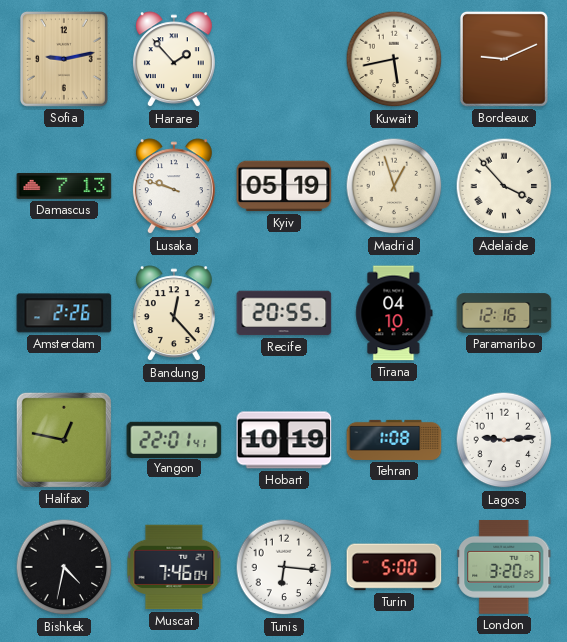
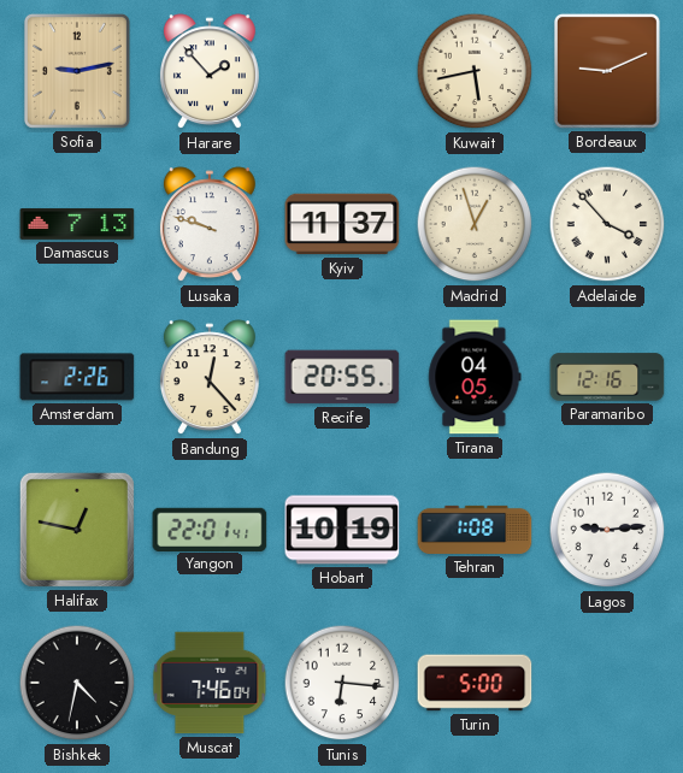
Kyiv: 05:19 -> 11:37
Tirana: 04:10 -> 04:05
London: 3:20 -> none
